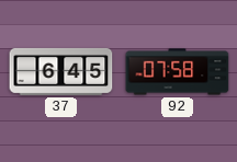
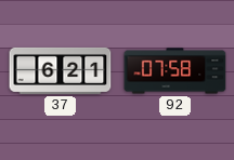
37: 6:45 -> 6:21
